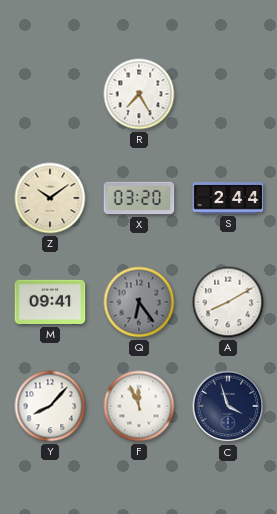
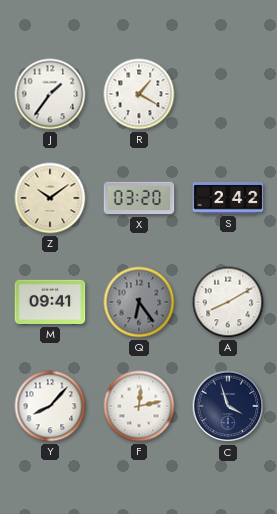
J: none -> 1:36
R: 7:25 -> 1:20
S: 2:44 -> 2:42
F: 11:56 -> 12:13
